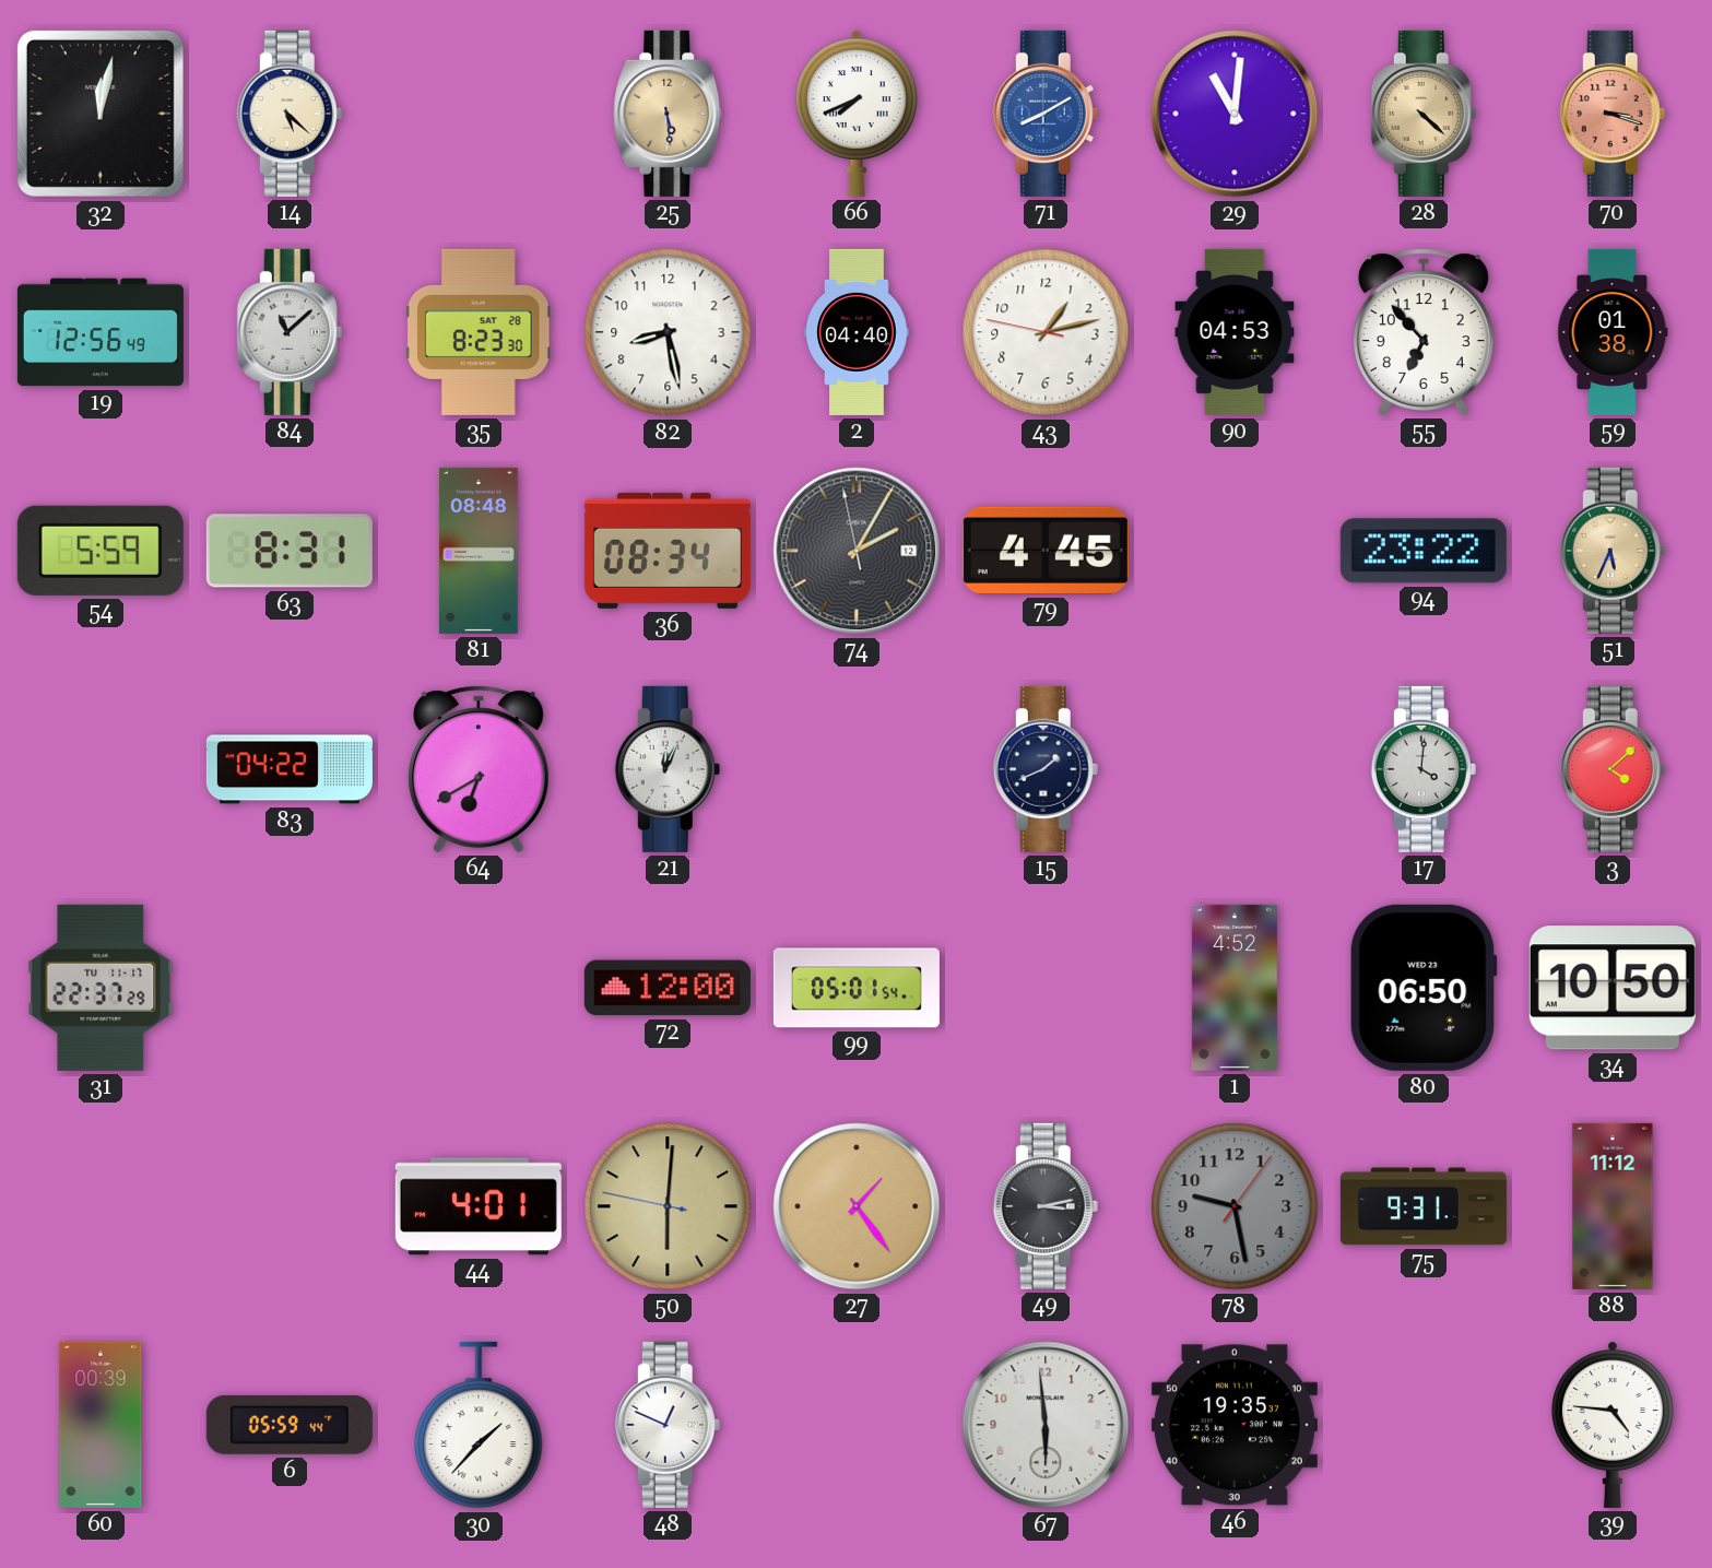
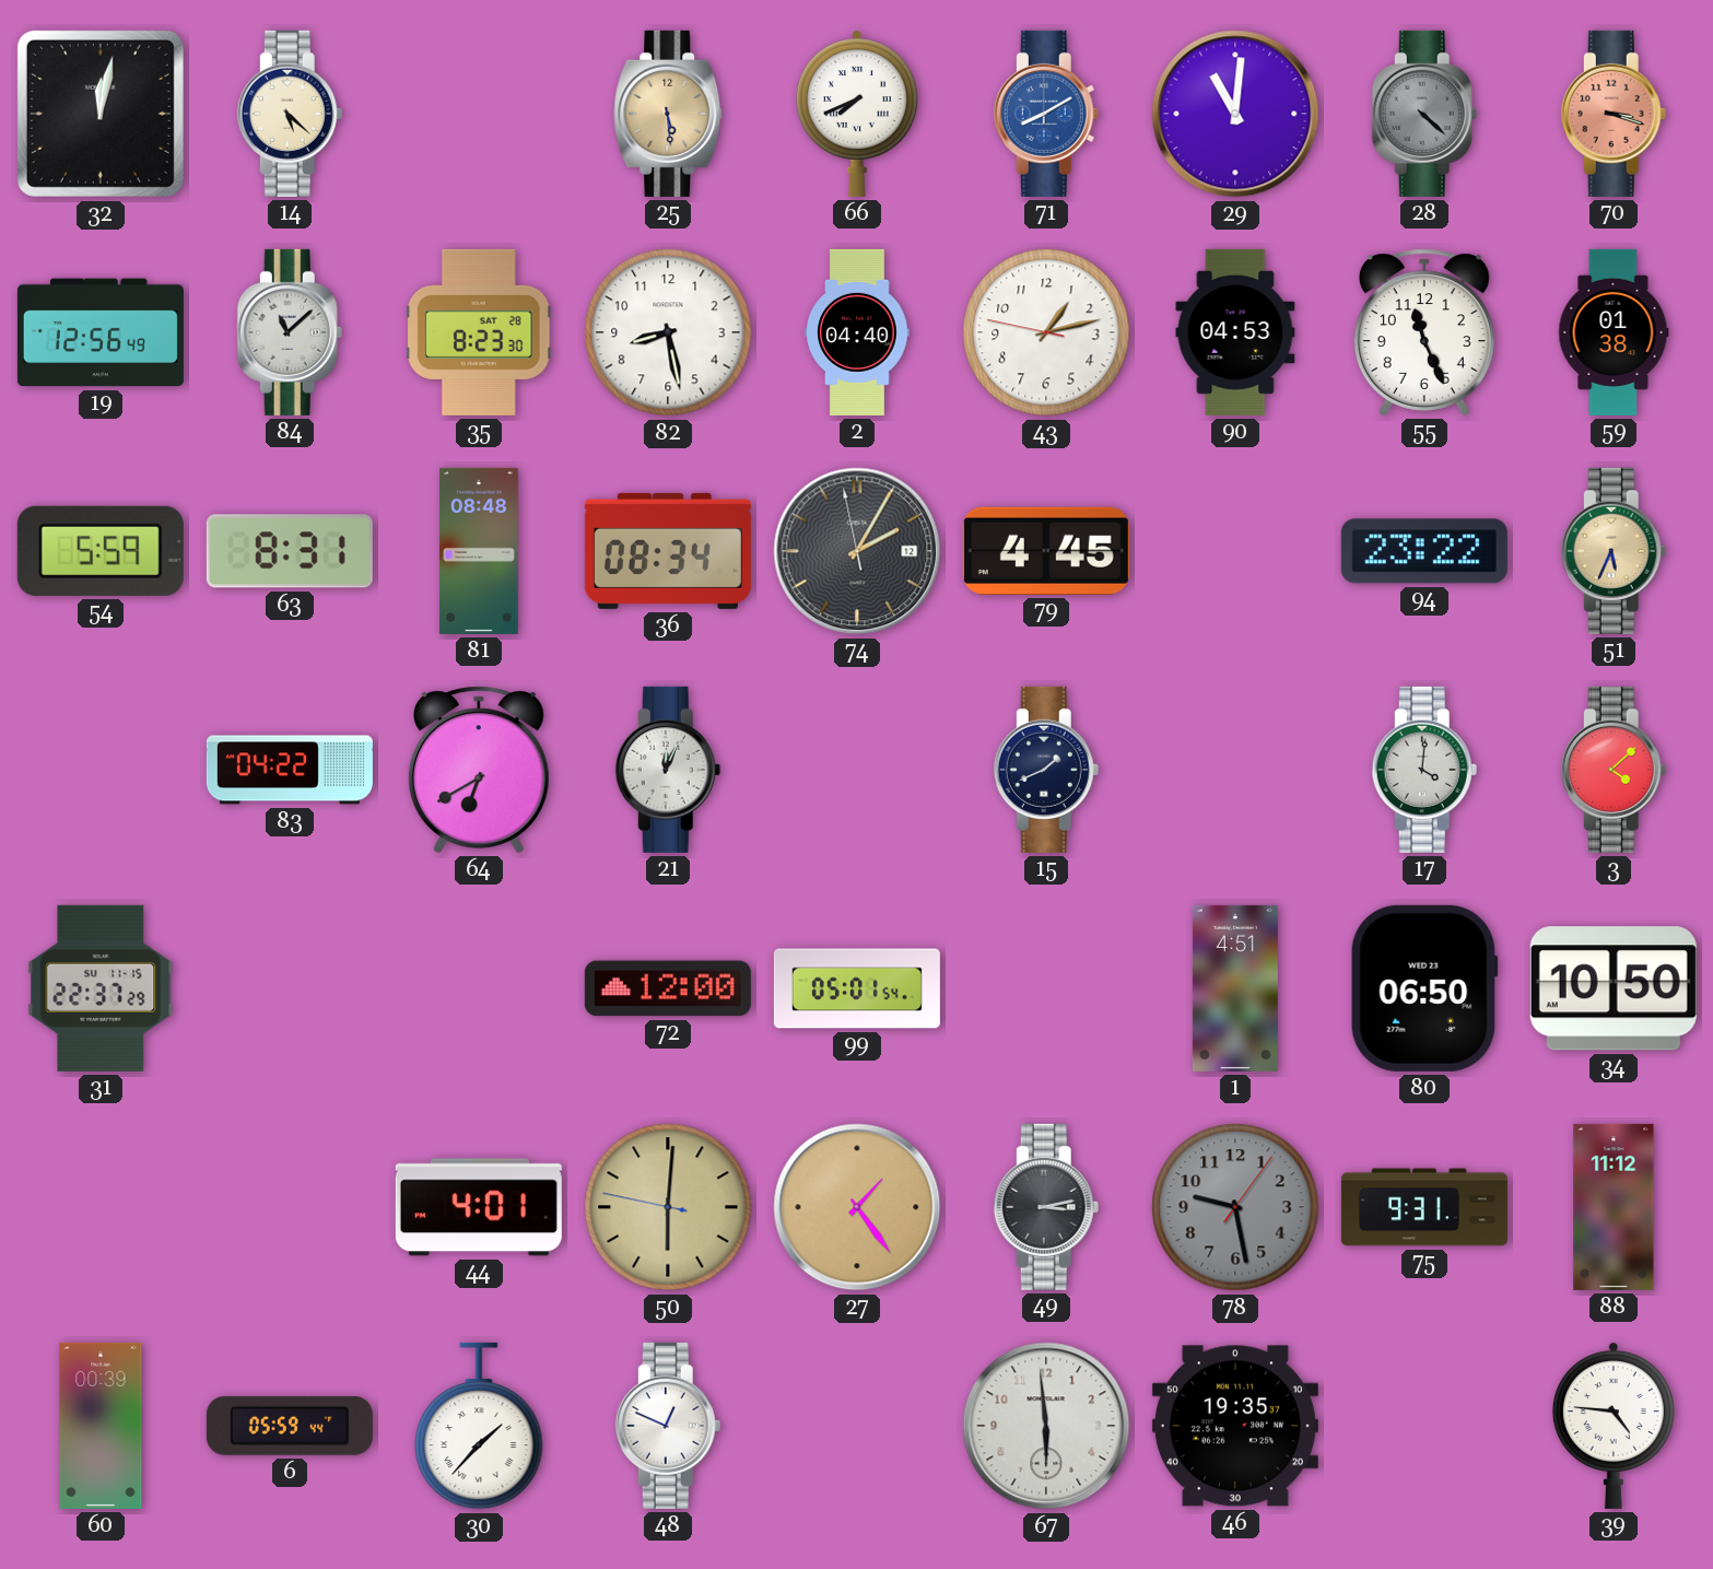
28 dial: champagne -> grey
55: 6:53 -> 11:26
31 date: TU 11-17 -> SU 11-15
1: 4:52 -> 4:51
